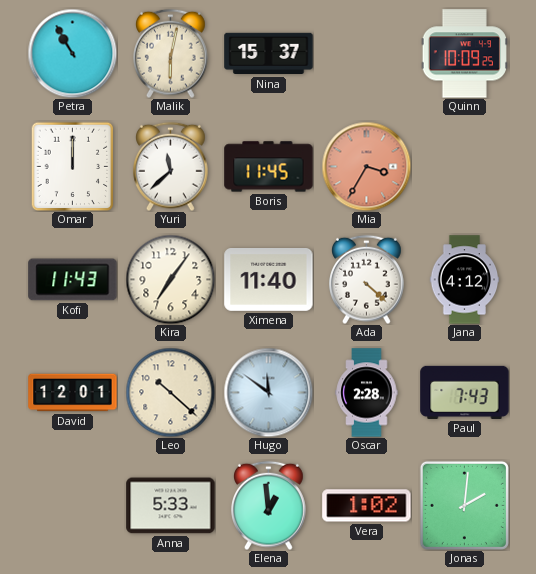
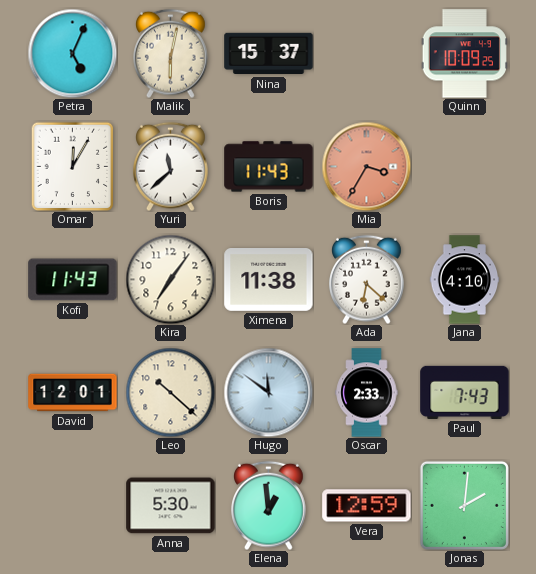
Petra: 10:55 -> 5:04
Omar: 12:00 -> 12:05
Boris: 11:45 -> 11:43
Ximena: 11:40 -> 11:38
Ada: 4:22 -> 6:22
Jana: 4:12 -> 4:10
Oscar: 2:28 -> 2:33
Anna: 5:33 -> 5:30
Vera: 1:02 -> 12:59
